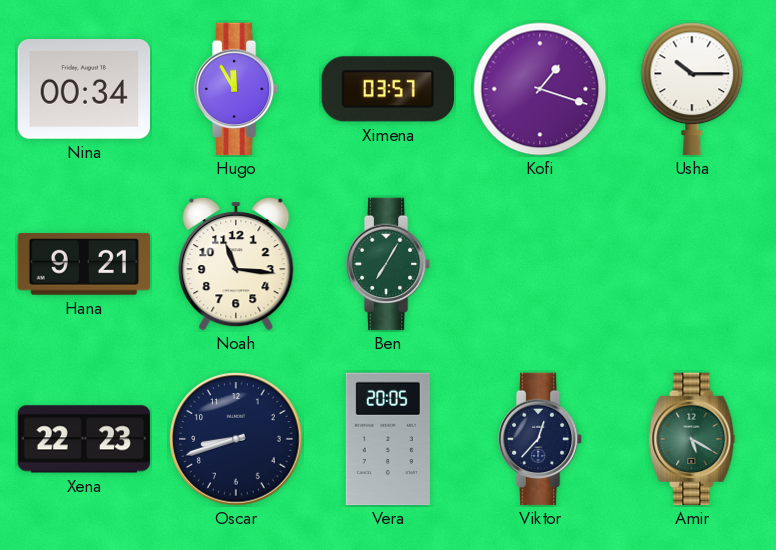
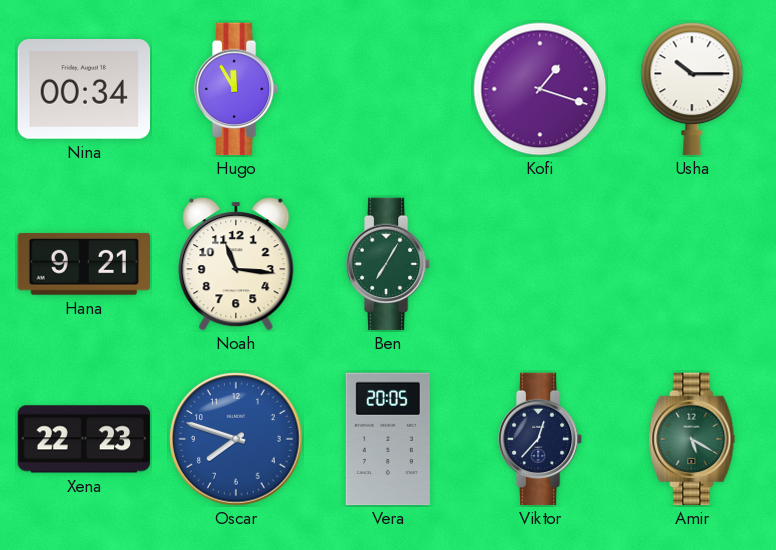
Ximena: 03:57 -> none
Oscar: 8:42 -> 7:48
Oscar dial: navy -> blue
